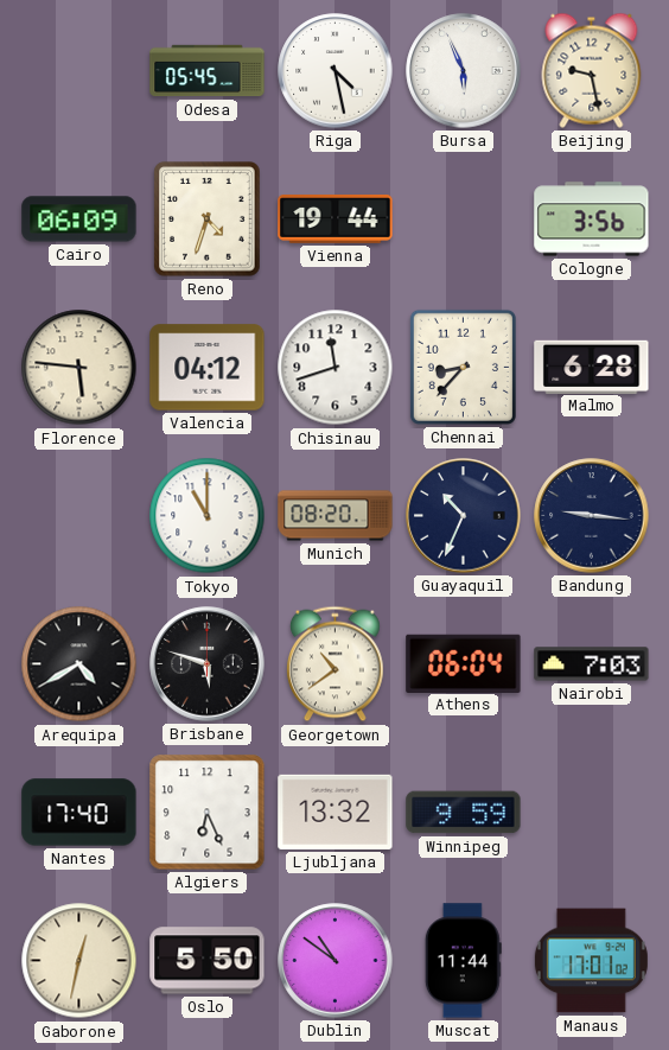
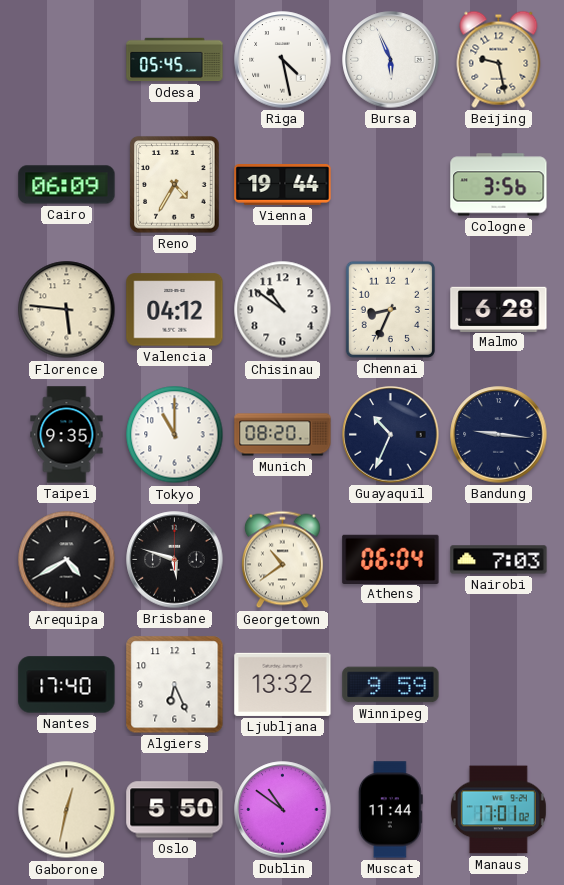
Reno: 4:33 -> 4:35
Chisinau: 11:42 -> 10:51
Chennai: 8:37 -> 8:34
Taipei: none -> 9:35
